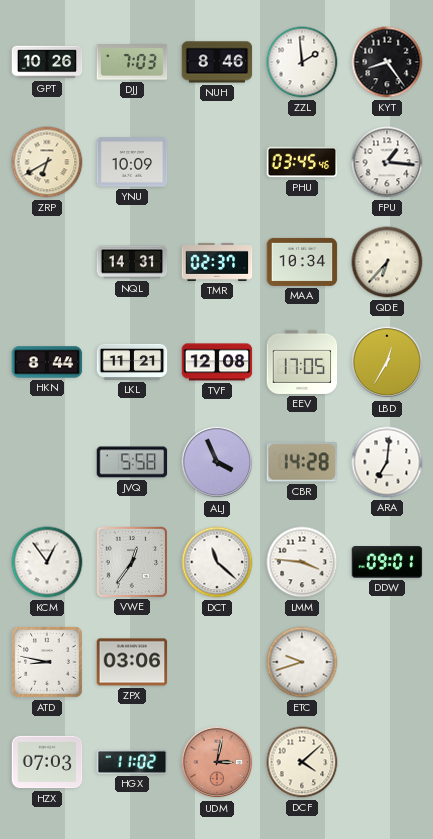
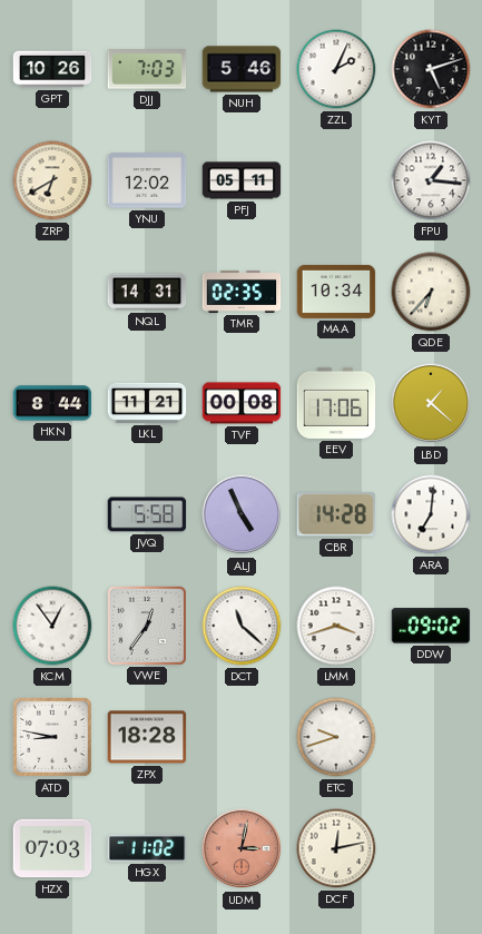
NUH: 8:46 -> 5:46
ZZL: 1:59 -> 2:04
KYT: 8:24 -> 5:12
YNU: 10:09 -> 12:02
PFJ: none -> 05:11
PHU: 03:45 -> none
TMR: 02:37 -> 02:35
TVF: 12:08 -> 00:08
EEV: 17:05 -> 17:06
LBD: 12:35 -> 1:22
ALJ: 3:56 -> 4:56
LMM: 3:46 -> 3:42
DDW: 09:01 -> 09:02
ZPX: 03:06 -> 18:28
DCF: 4:08 -> 12:13
